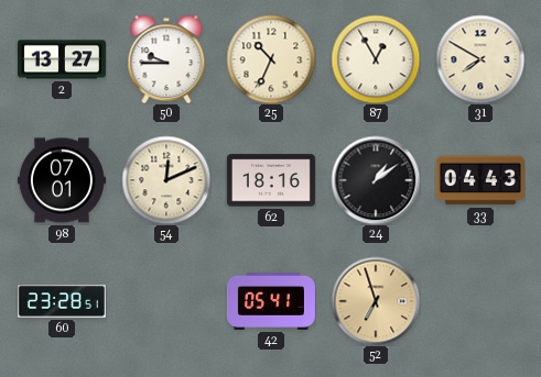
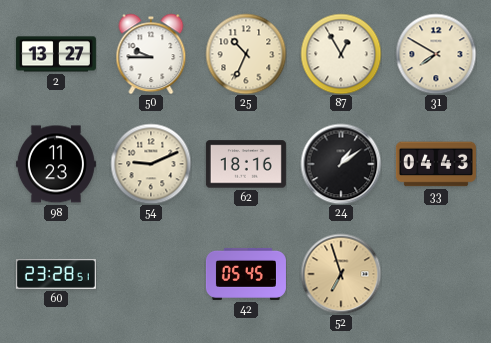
98: 07:01 -> 11:23
54: 12:11 -> 9:11
42: 05:41 -> 05:45
